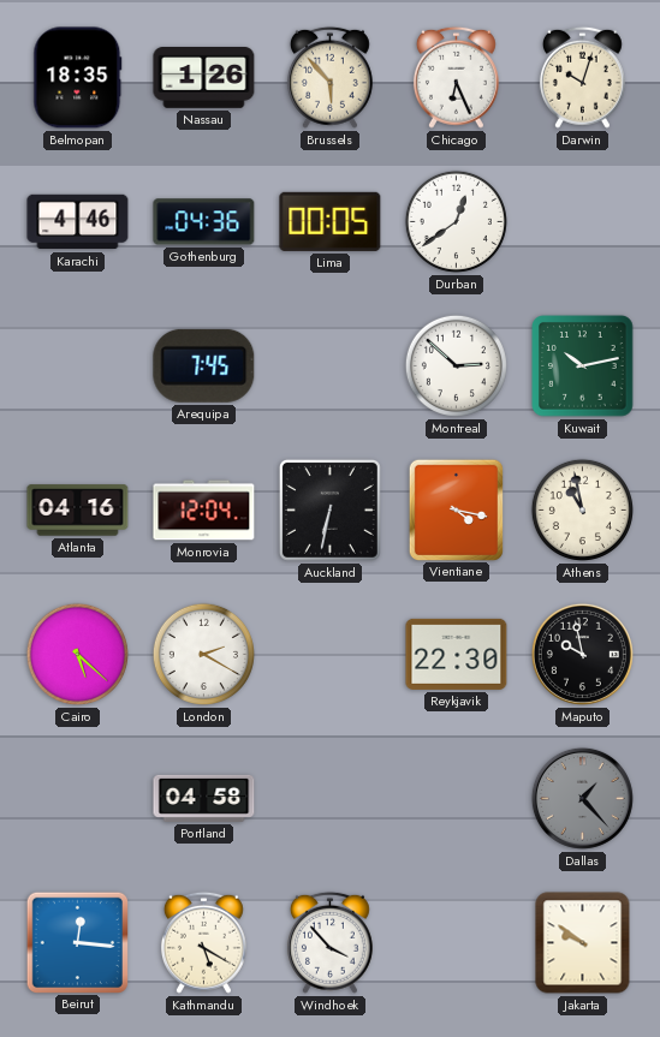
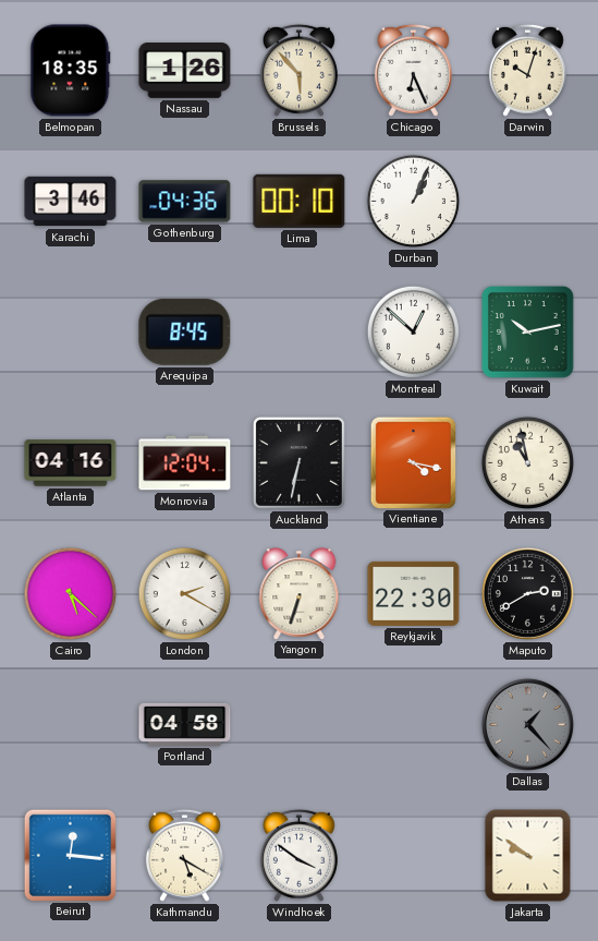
Karachi: 4:46 -> 3:46
Lima: 00:05 -> 00:10
Durban: 12:39 -> 1:04
Arequipa: 7:45 -> 8:45
Montreal: 2:52 -> 12:52
Yangon: none -> 6:33
Maputo: 9:58 -> 2:40
Windhoek: 3:53 -> 3:51
